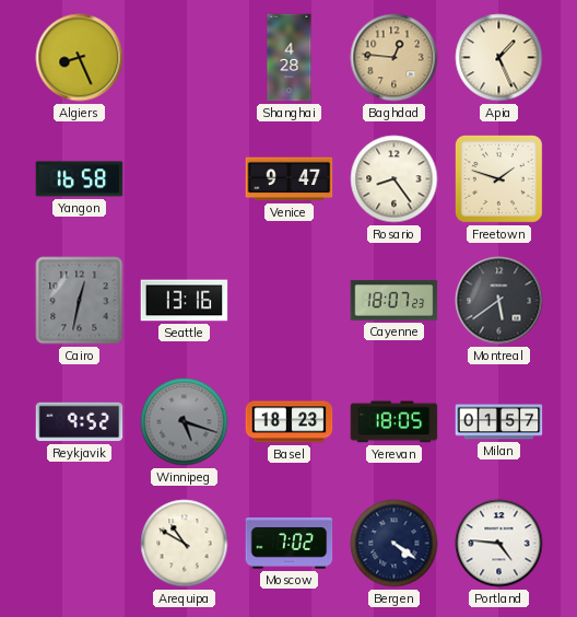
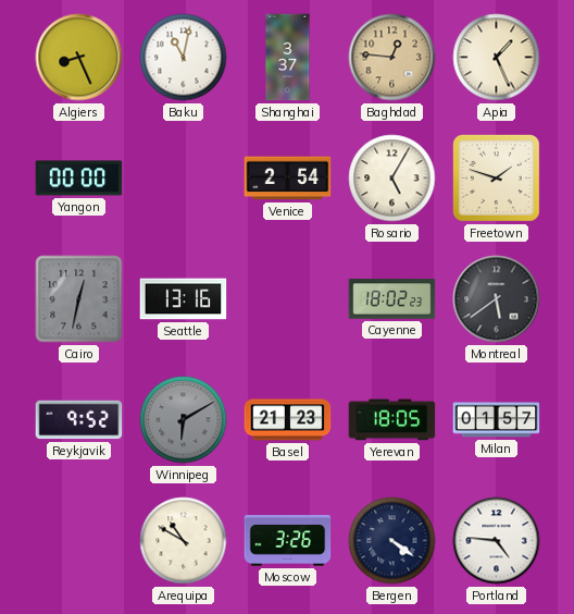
Baku: none -> 11:02
Shanghai: 4:28 -> 3:37
Yangon: 16:58 -> 00:00
Venice: 9:47 -> 2:54
Rosario: 8:24 -> 5:05
Cayenne: 18:07 -> 18:02
Winnipeg: 5:18 -> 6:10
Basel: 18:23 -> 21:23
Moscow: 7:02 -> 3:26
